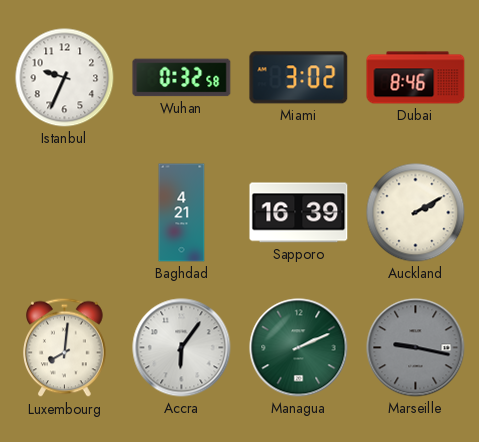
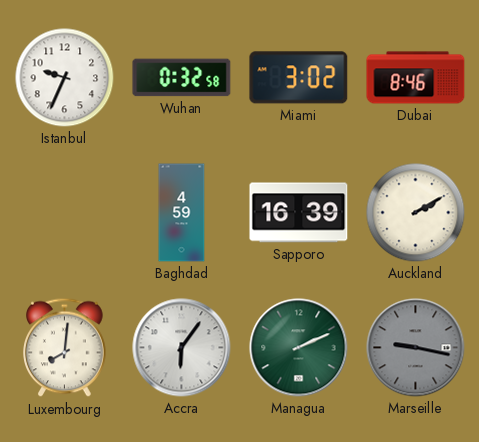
Baghdad: 4:21 -> 4:59
